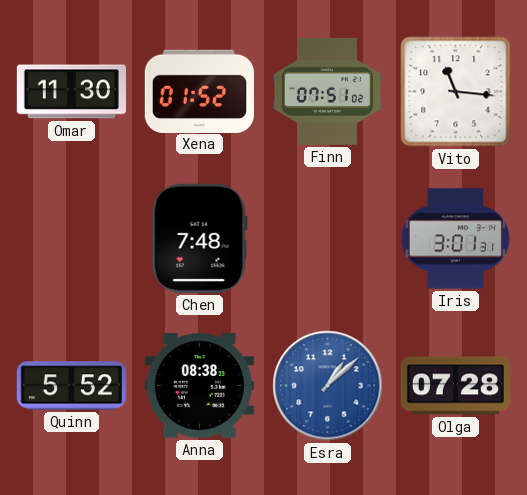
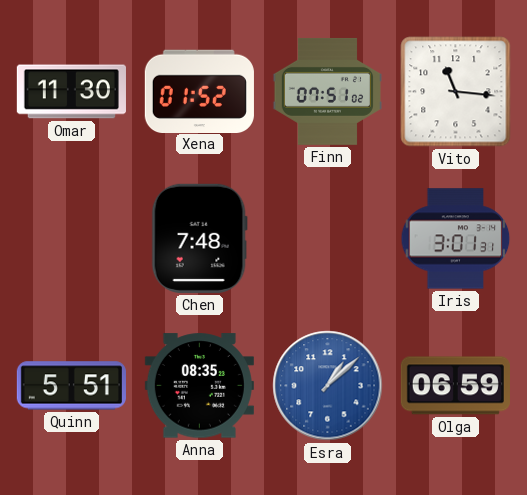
Quinn: 5:52 -> 5:51
Anna: 08:38 -> 08:35
Olga: 07:28 -> 06:59
